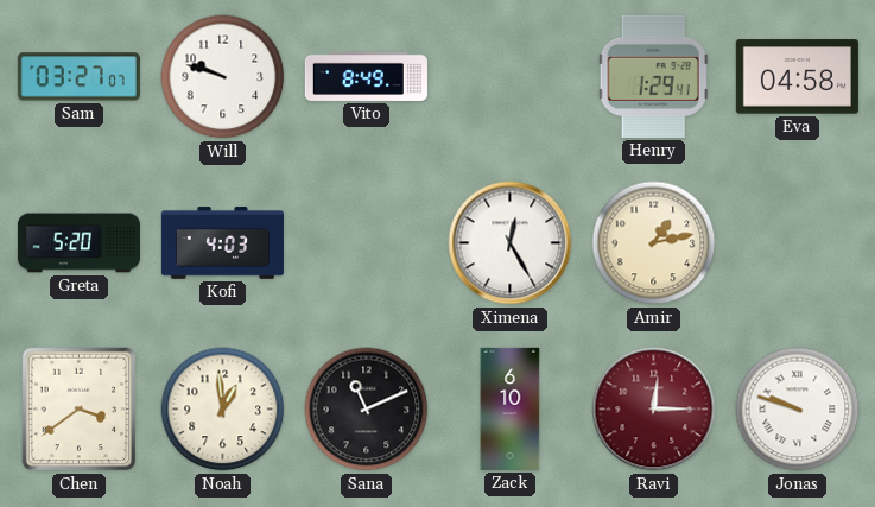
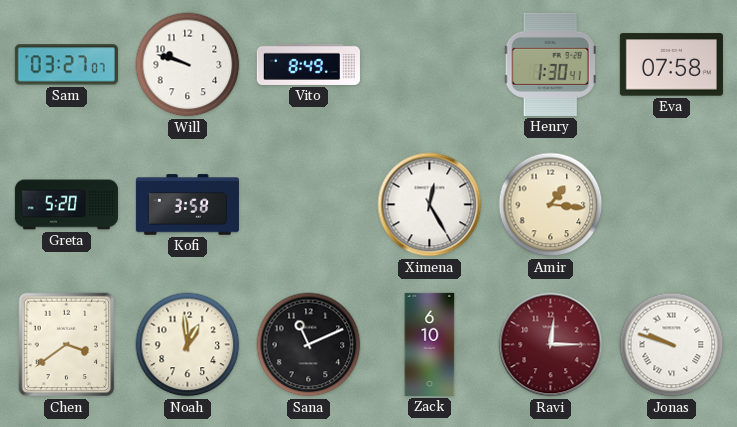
Henry: 1:29 -> 1:30
Eva: 04:58 -> 07:58
Kofi: 4:03 -> 3:58
Amir: 1:13 -> 1:16
